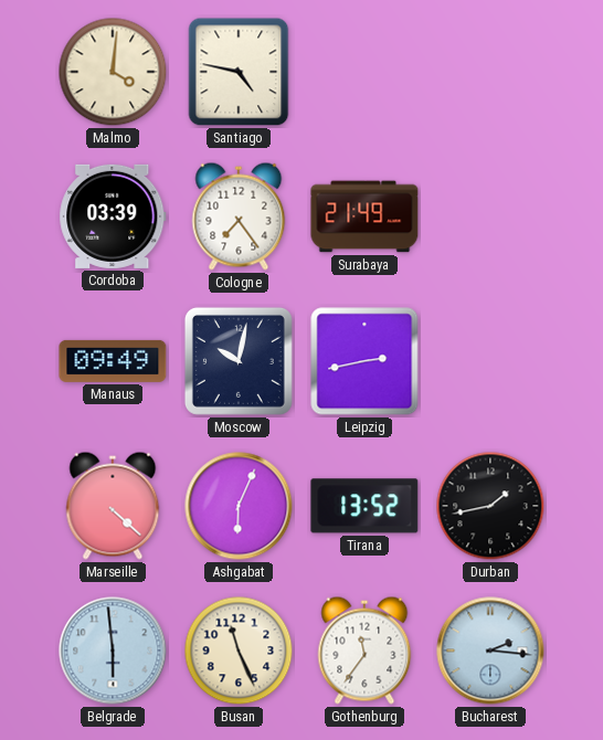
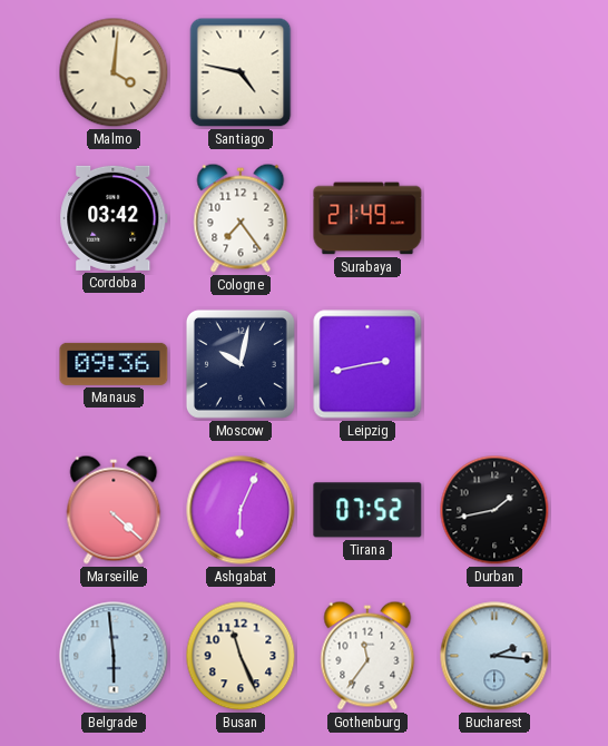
Cordoba: 03:39 -> 03:42
Manaus: 09:49 -> 09:36
Tirana: 13:52 -> 07:52
